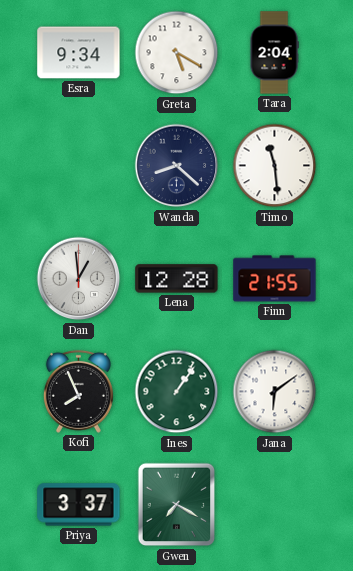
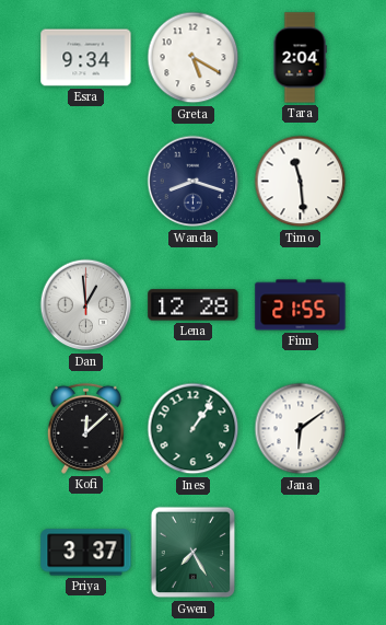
Wanda: 8:22 -> 8:18
Kofi: 7:56 -> 12:08
Gwen: 7:20 -> 7:25
